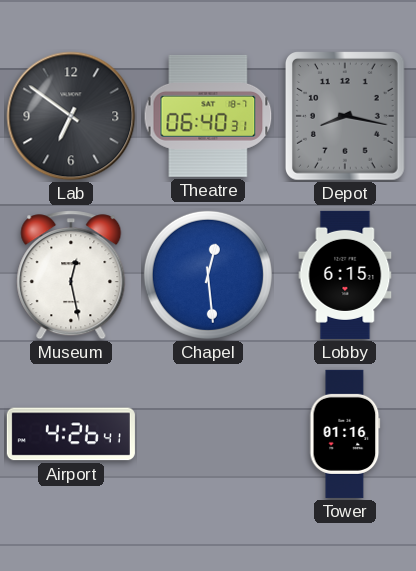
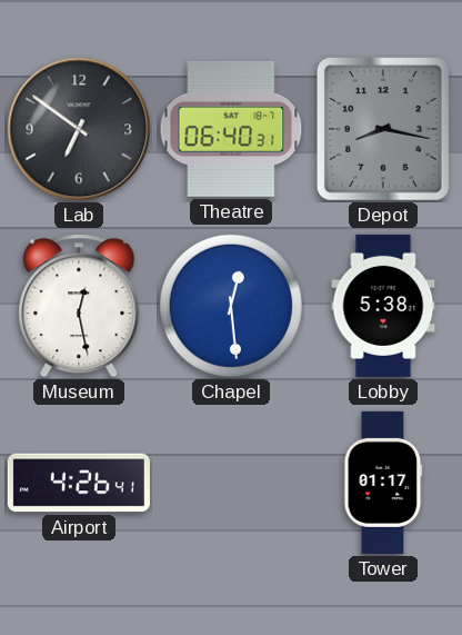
Lobby: 6:15 -> 5:38
Tower: 01:16 -> 01:17
